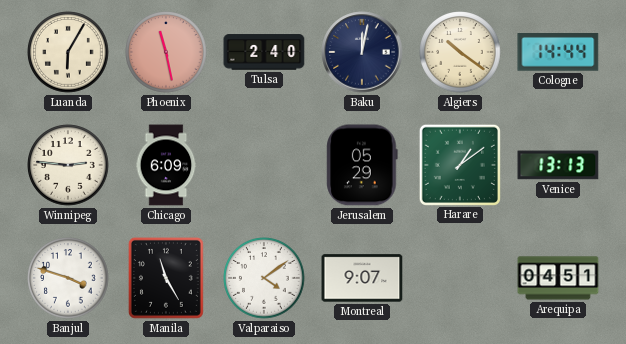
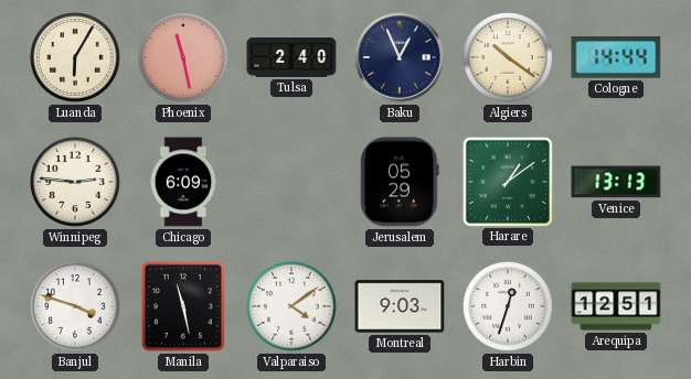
Baku: 12:02 -> 12:56
Manila: 11:25 -> 11:28
Montreal: 9:07 -> 9:03
Harbin: none -> 12:33
Arequipa: 04:51 -> 12:51
